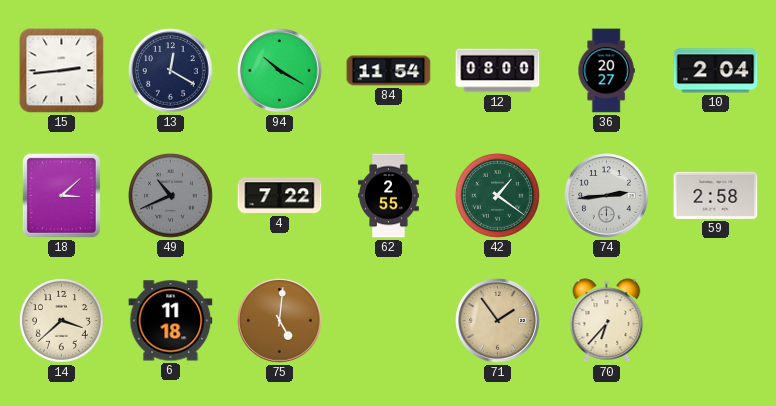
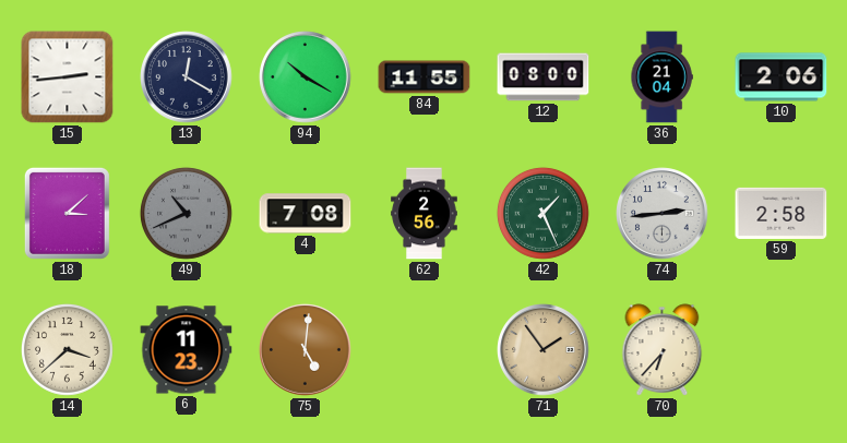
84: 11:54 -> 11:55
36: 20:27 -> 21:04
10: 2:04 -> 2:06
4: 7:22 -> 7:08
62: 2:55 -> 2:56
42: 1:21 -> 1:26
6: 11:18 -> 11:23
